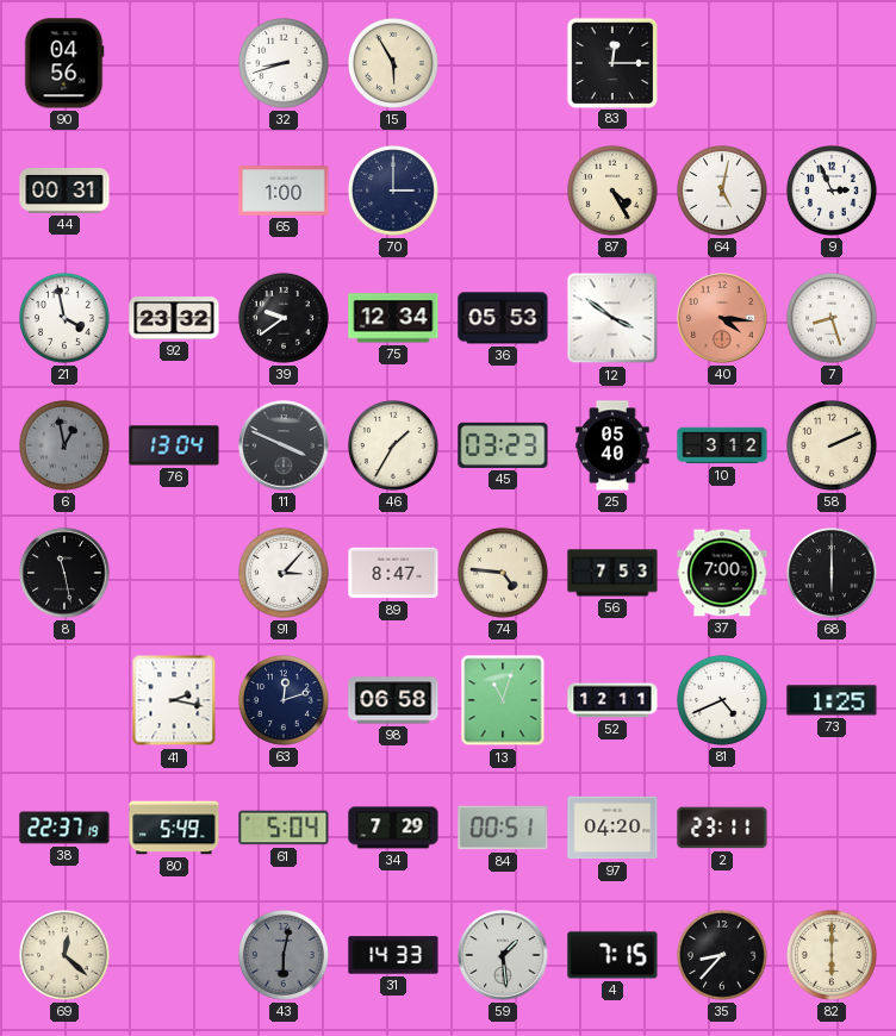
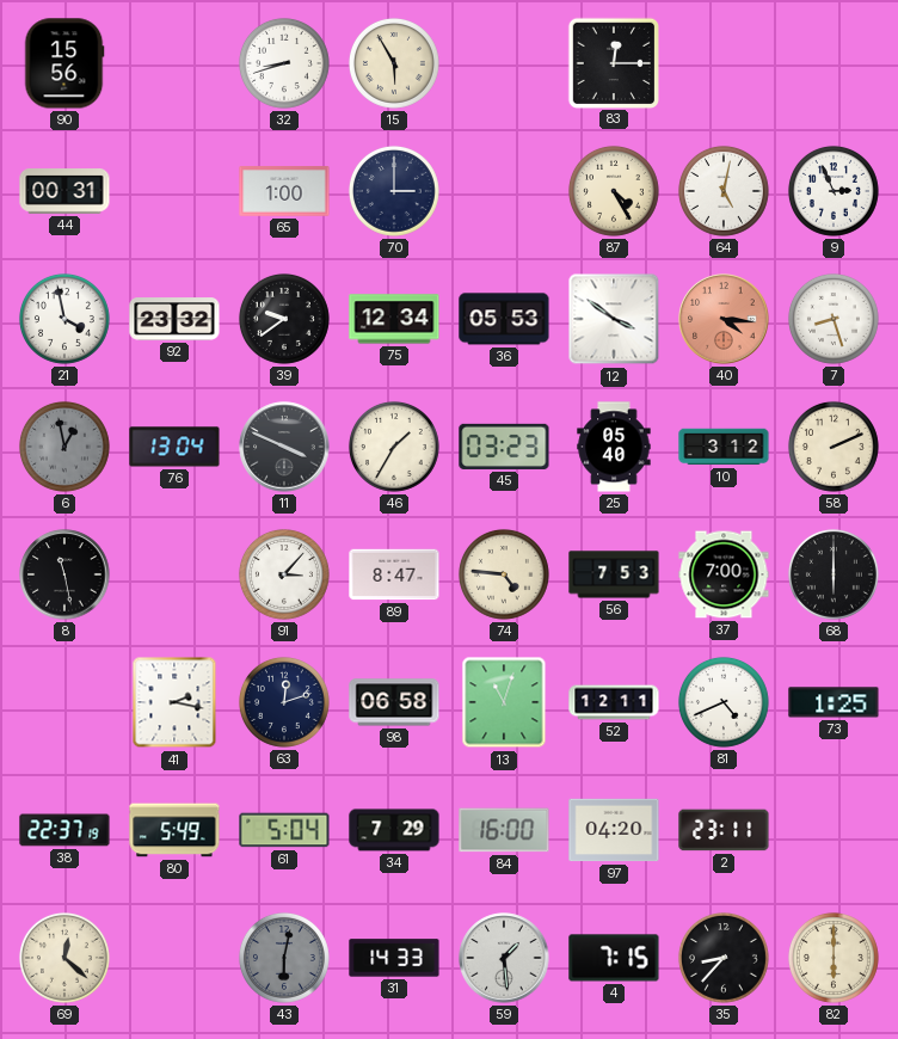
90: 04:56 -> 15:56
84: 00:51 -> 16:00
